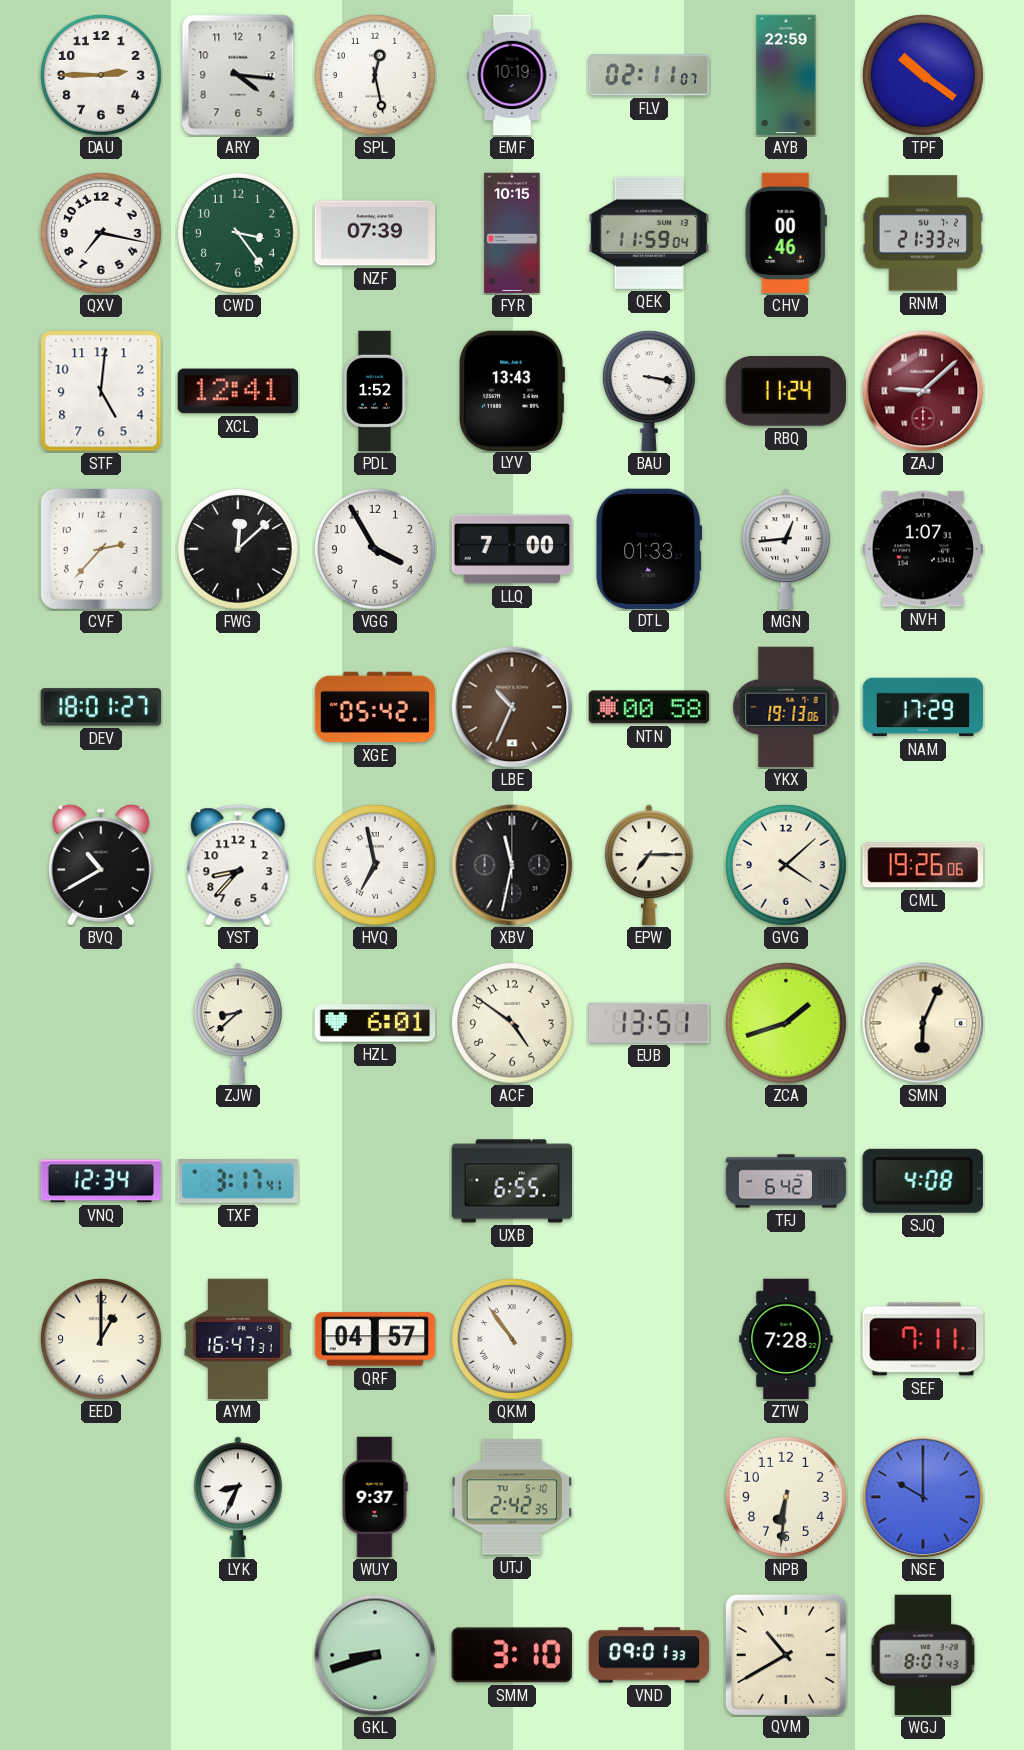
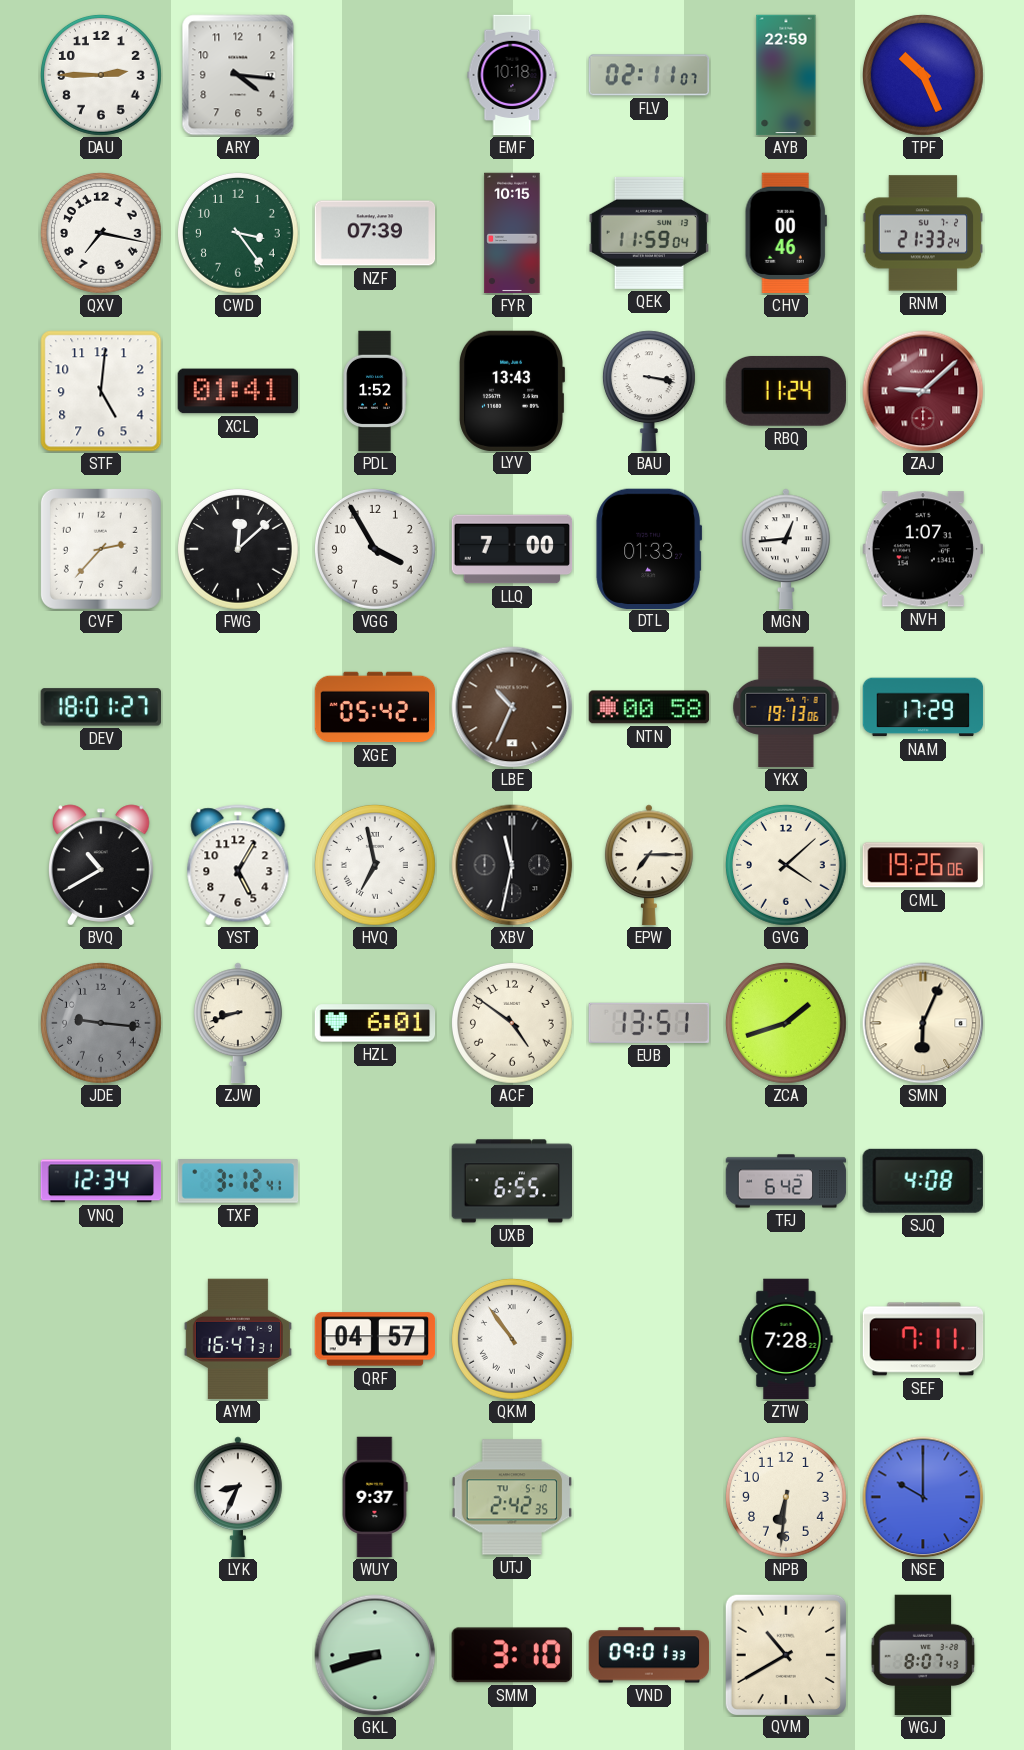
SPL: 12:28 -> none
EMF: 10:19 -> 10:18
TPF: 10:21 -> 10:26
XCL: 12:41 -> 01:41
YST: 8:37 -> 5:05
JDE: none -> 9:16
ZJW: 8:38 -> 8:42
TXF: 3:17 -> 3:12
EED: 1:00 -> none
